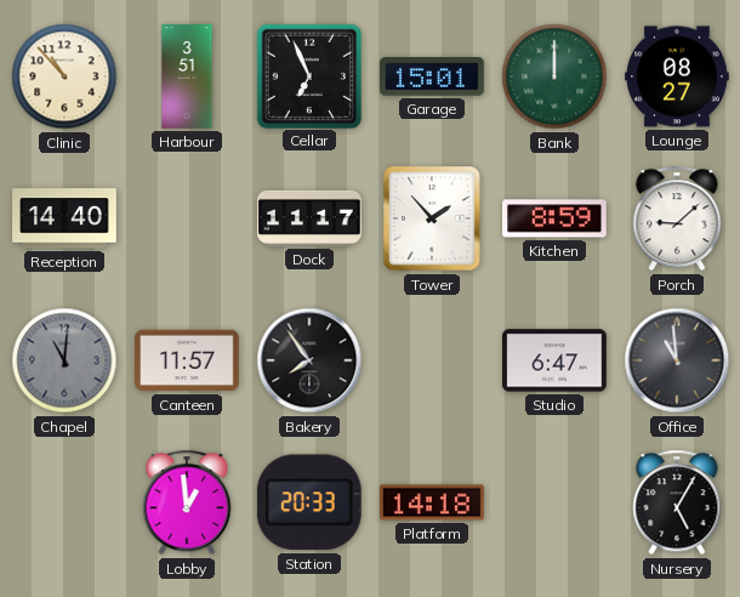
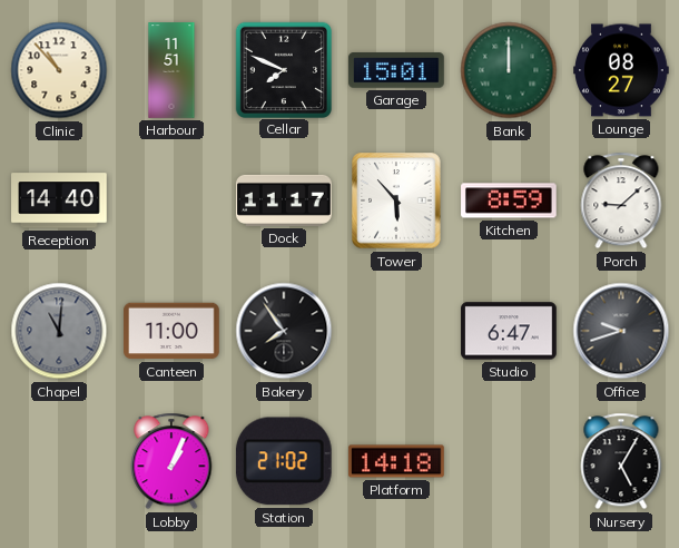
Harbour: 3:51 -> 11:51
Cellar: 6:56 -> 7:49
Tower: 1:53 -> 5:53
Canteen: 11:57 -> 11:00
Office: 10:59 -> 9:42
Lobby: 12:59 -> 1:04
Station: 20:33 -> 21:02
